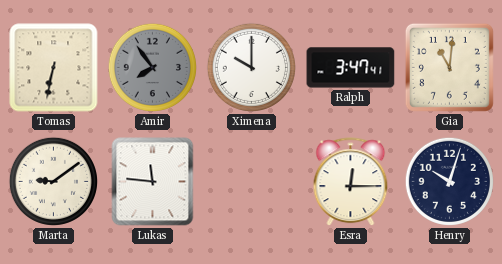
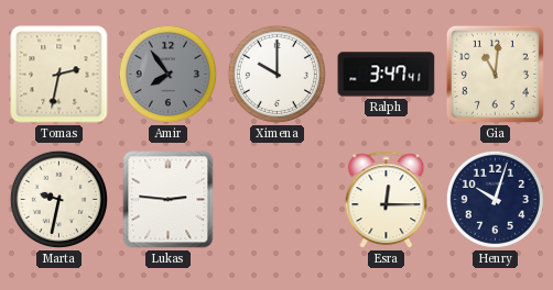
Tomas: 6:32 -> 2:32
Marta: 9:09 -> 9:32
Lukas: 11:46 -> 2:46
